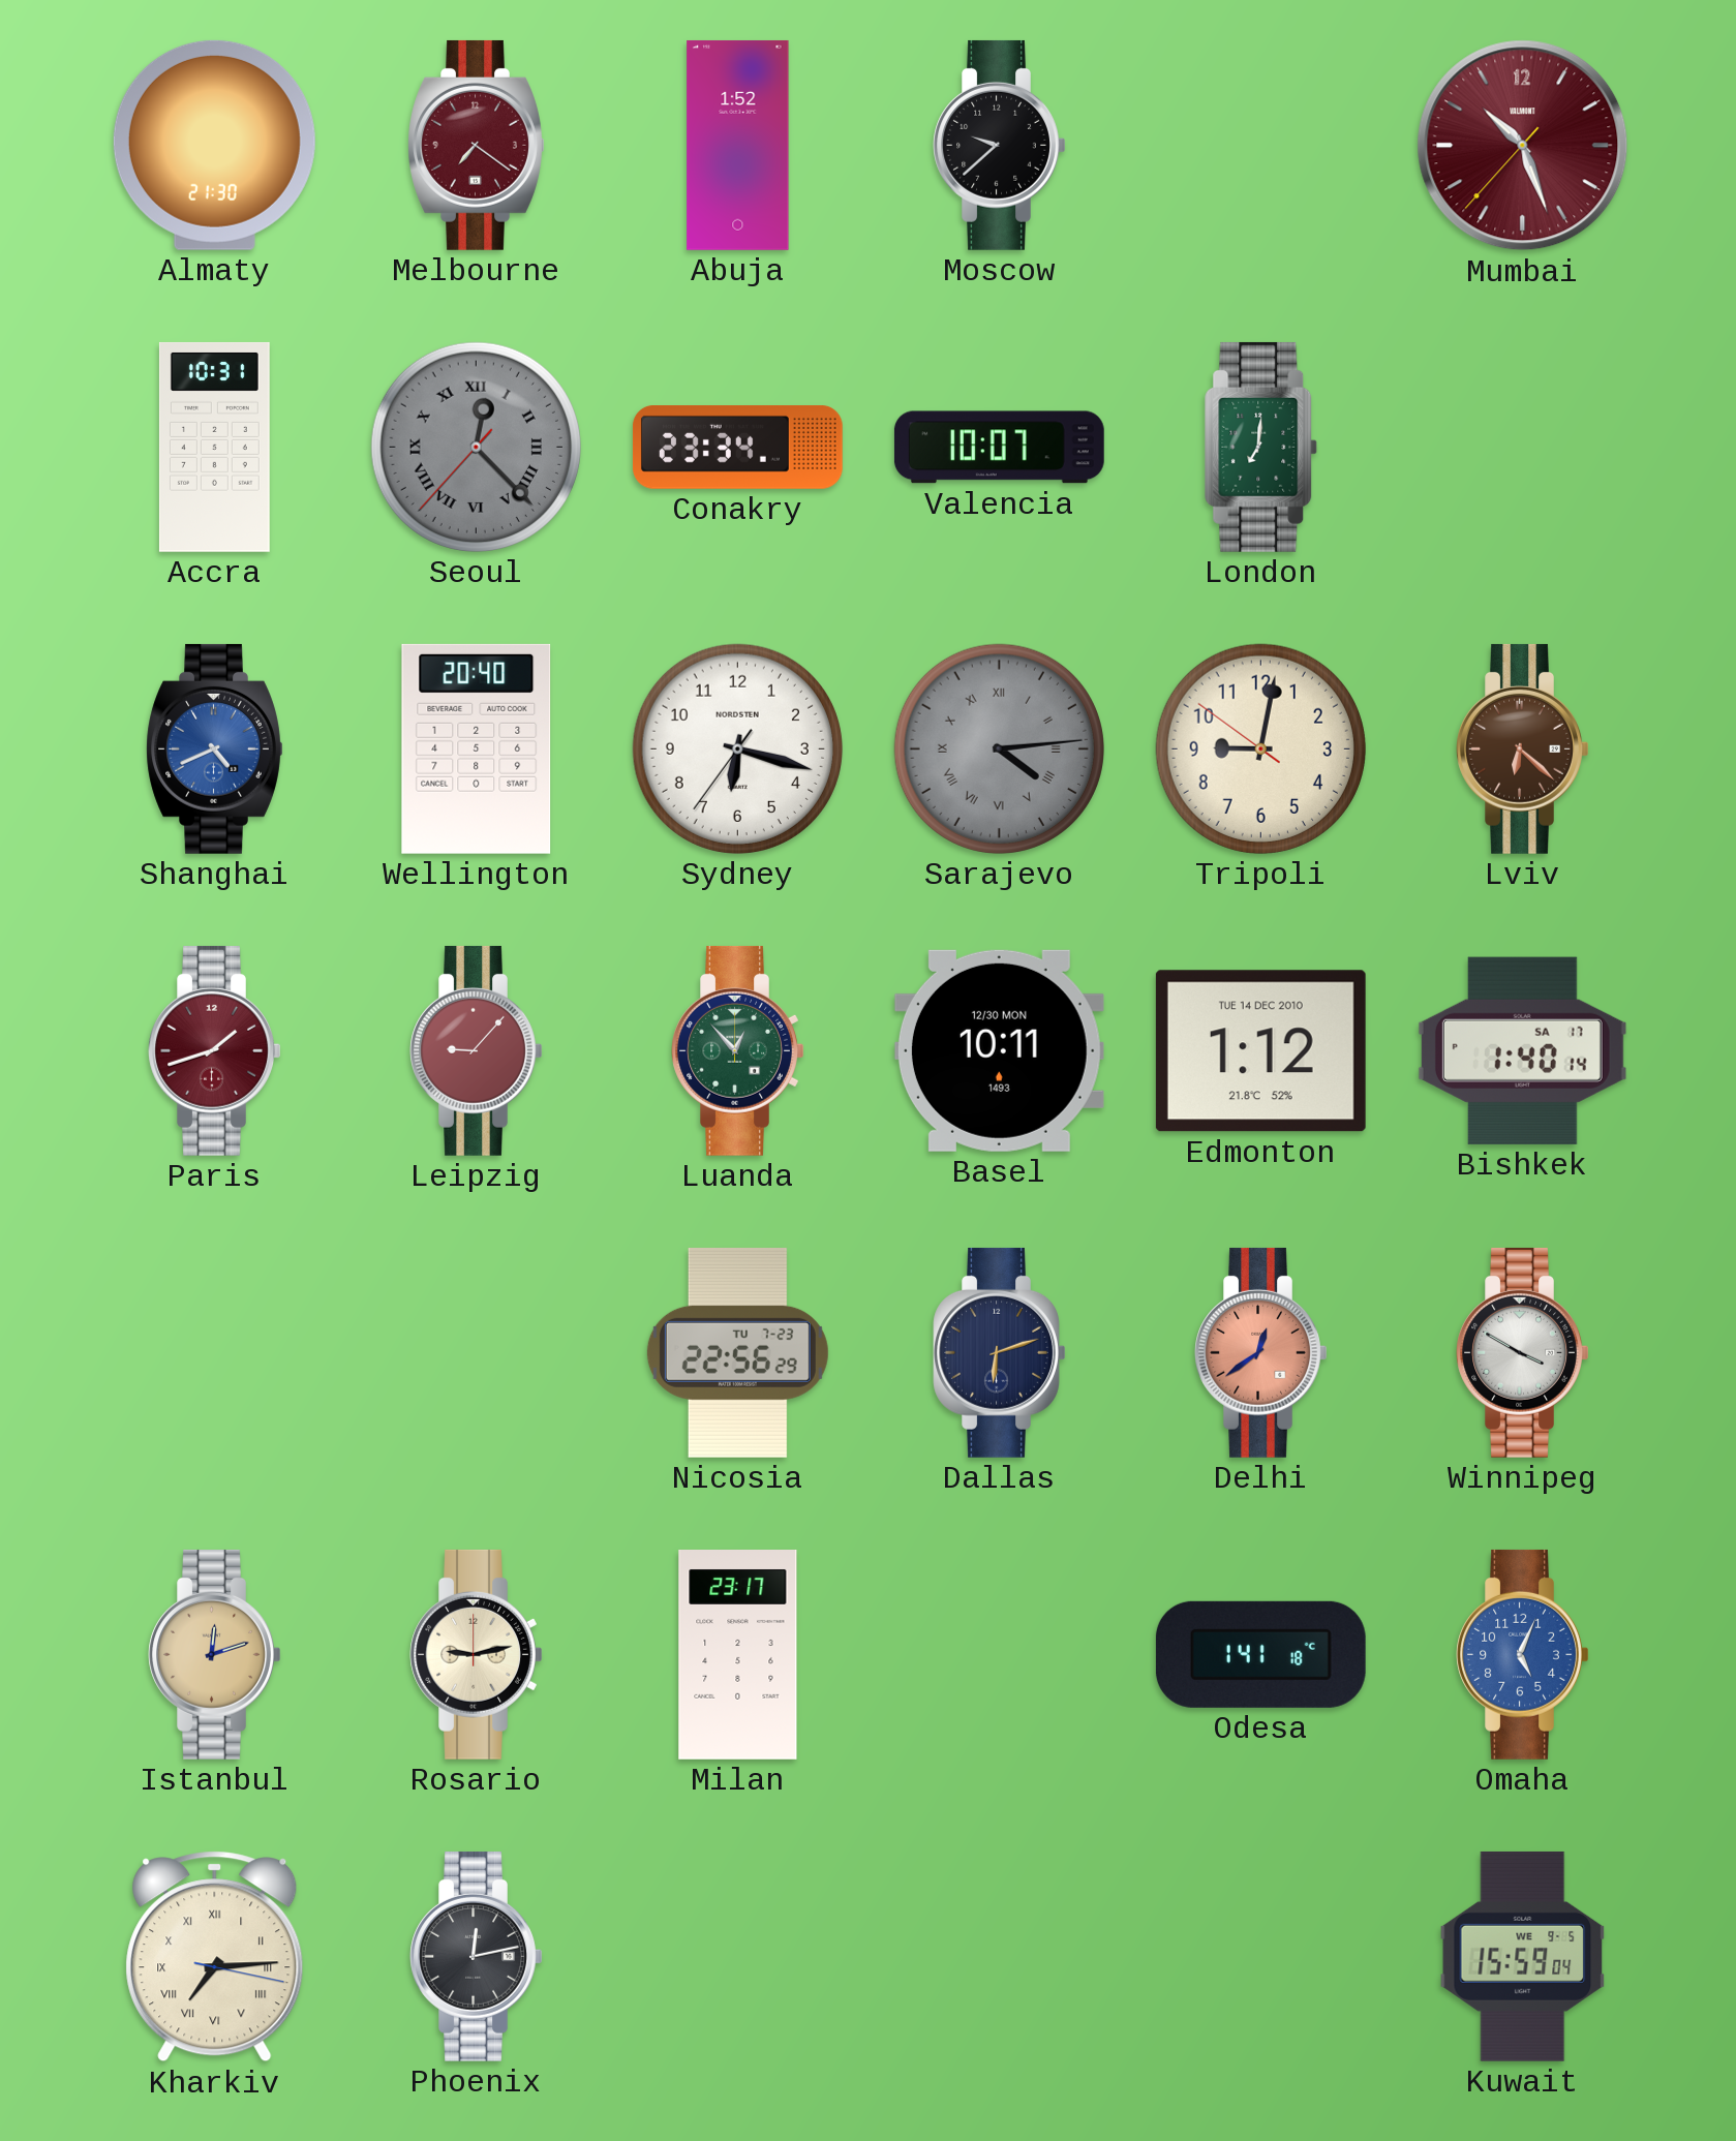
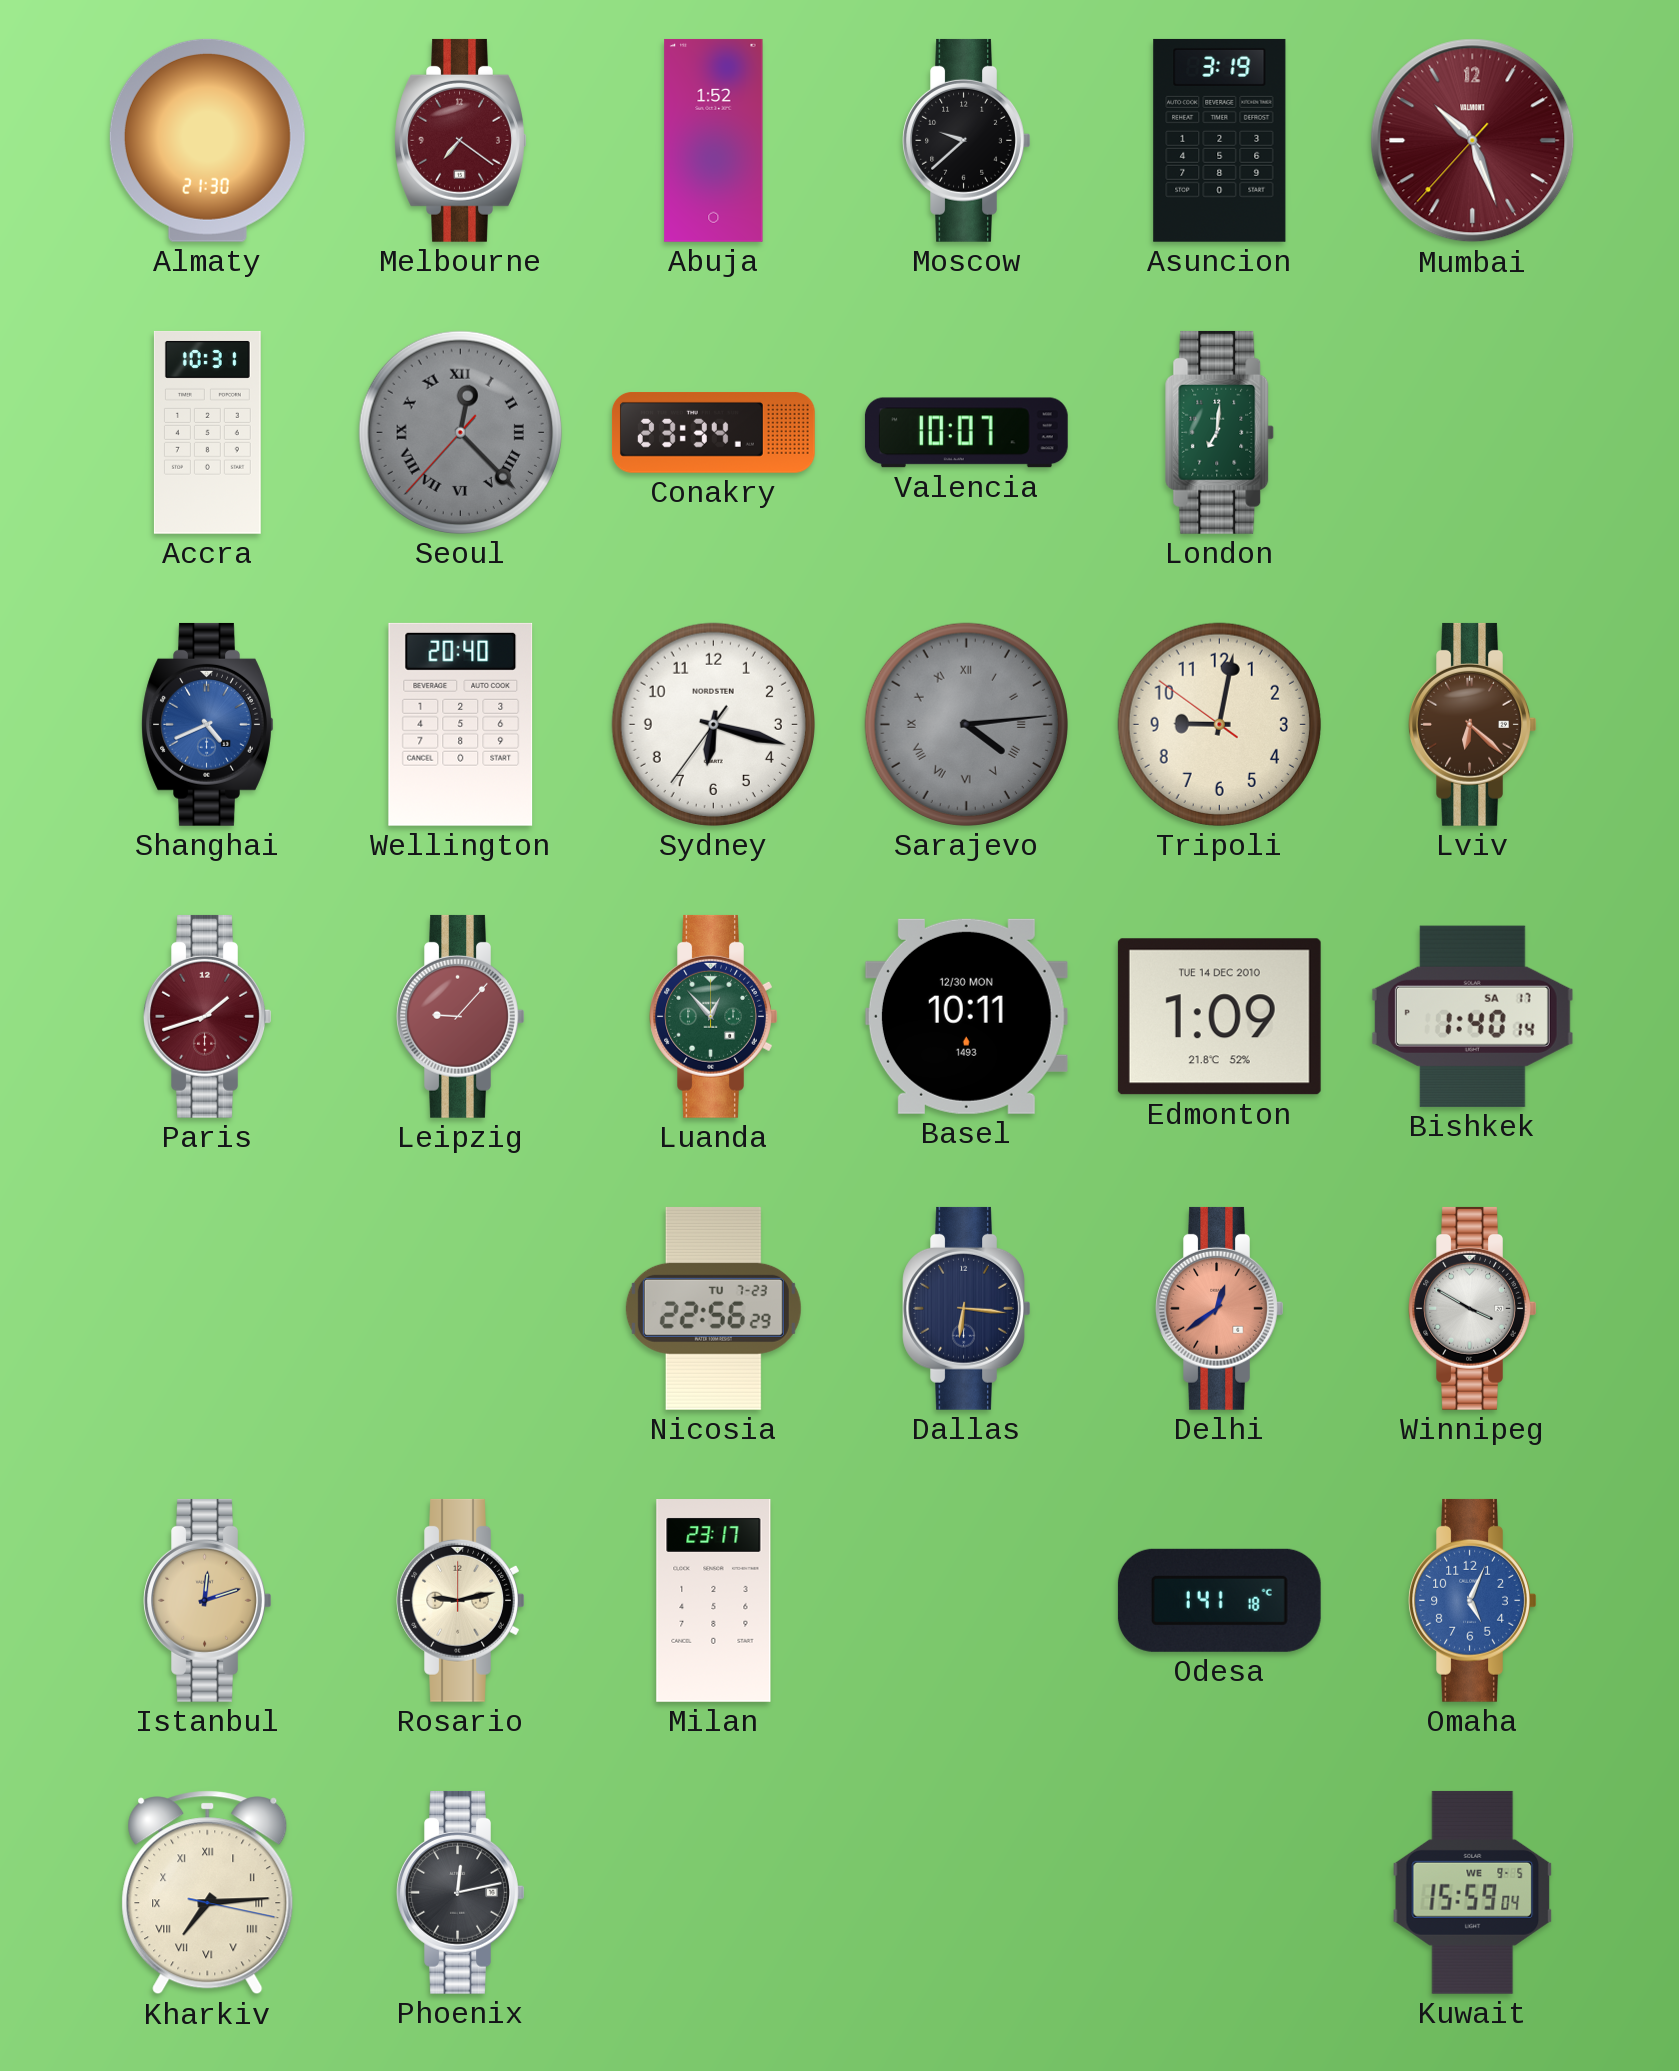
Asuncion: none -> 3:19
Edmonton: 1:12 -> 1:09
Dallas: 6:12 -> 6:16
